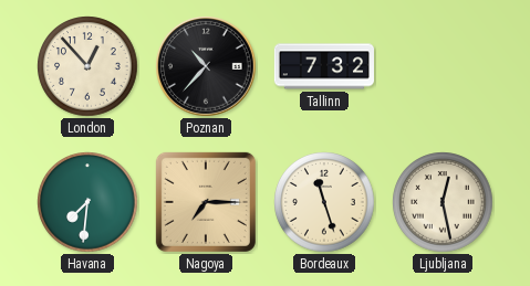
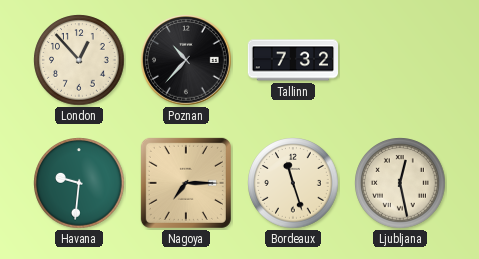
Havana: 7:31 -> 9:31
